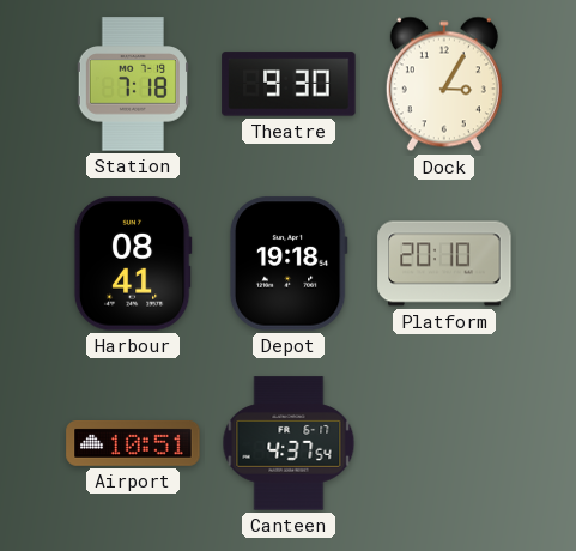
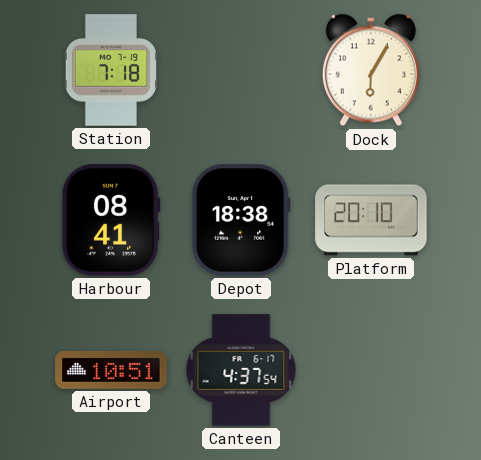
Theatre: 9:30 -> none
Dock: 3:05 -> 6:05
Depot: 19:18 -> 18:38
